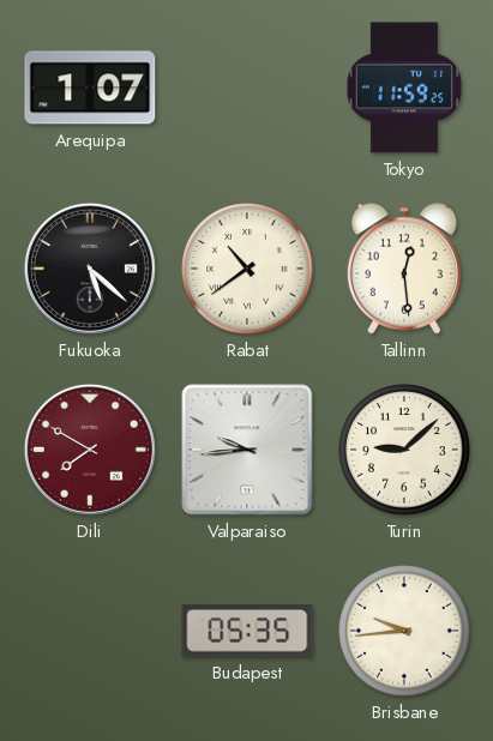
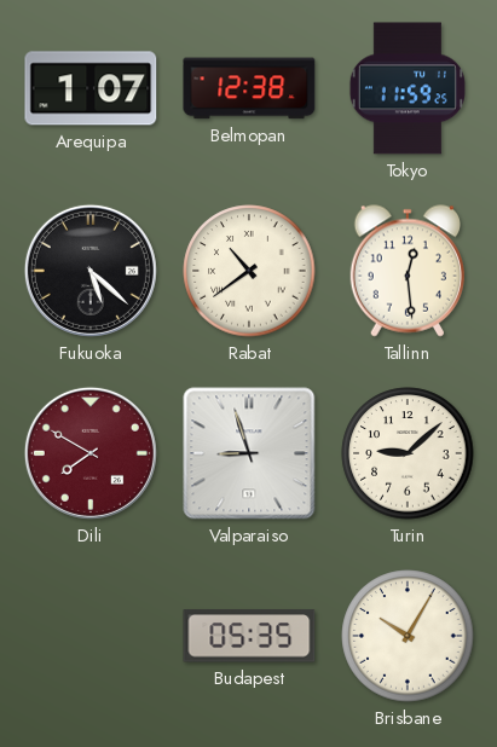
Belmopan: none -> 12:38
Valparaiso: 9:44 -> 8:57
Brisbane: 9:44 -> 10:05
